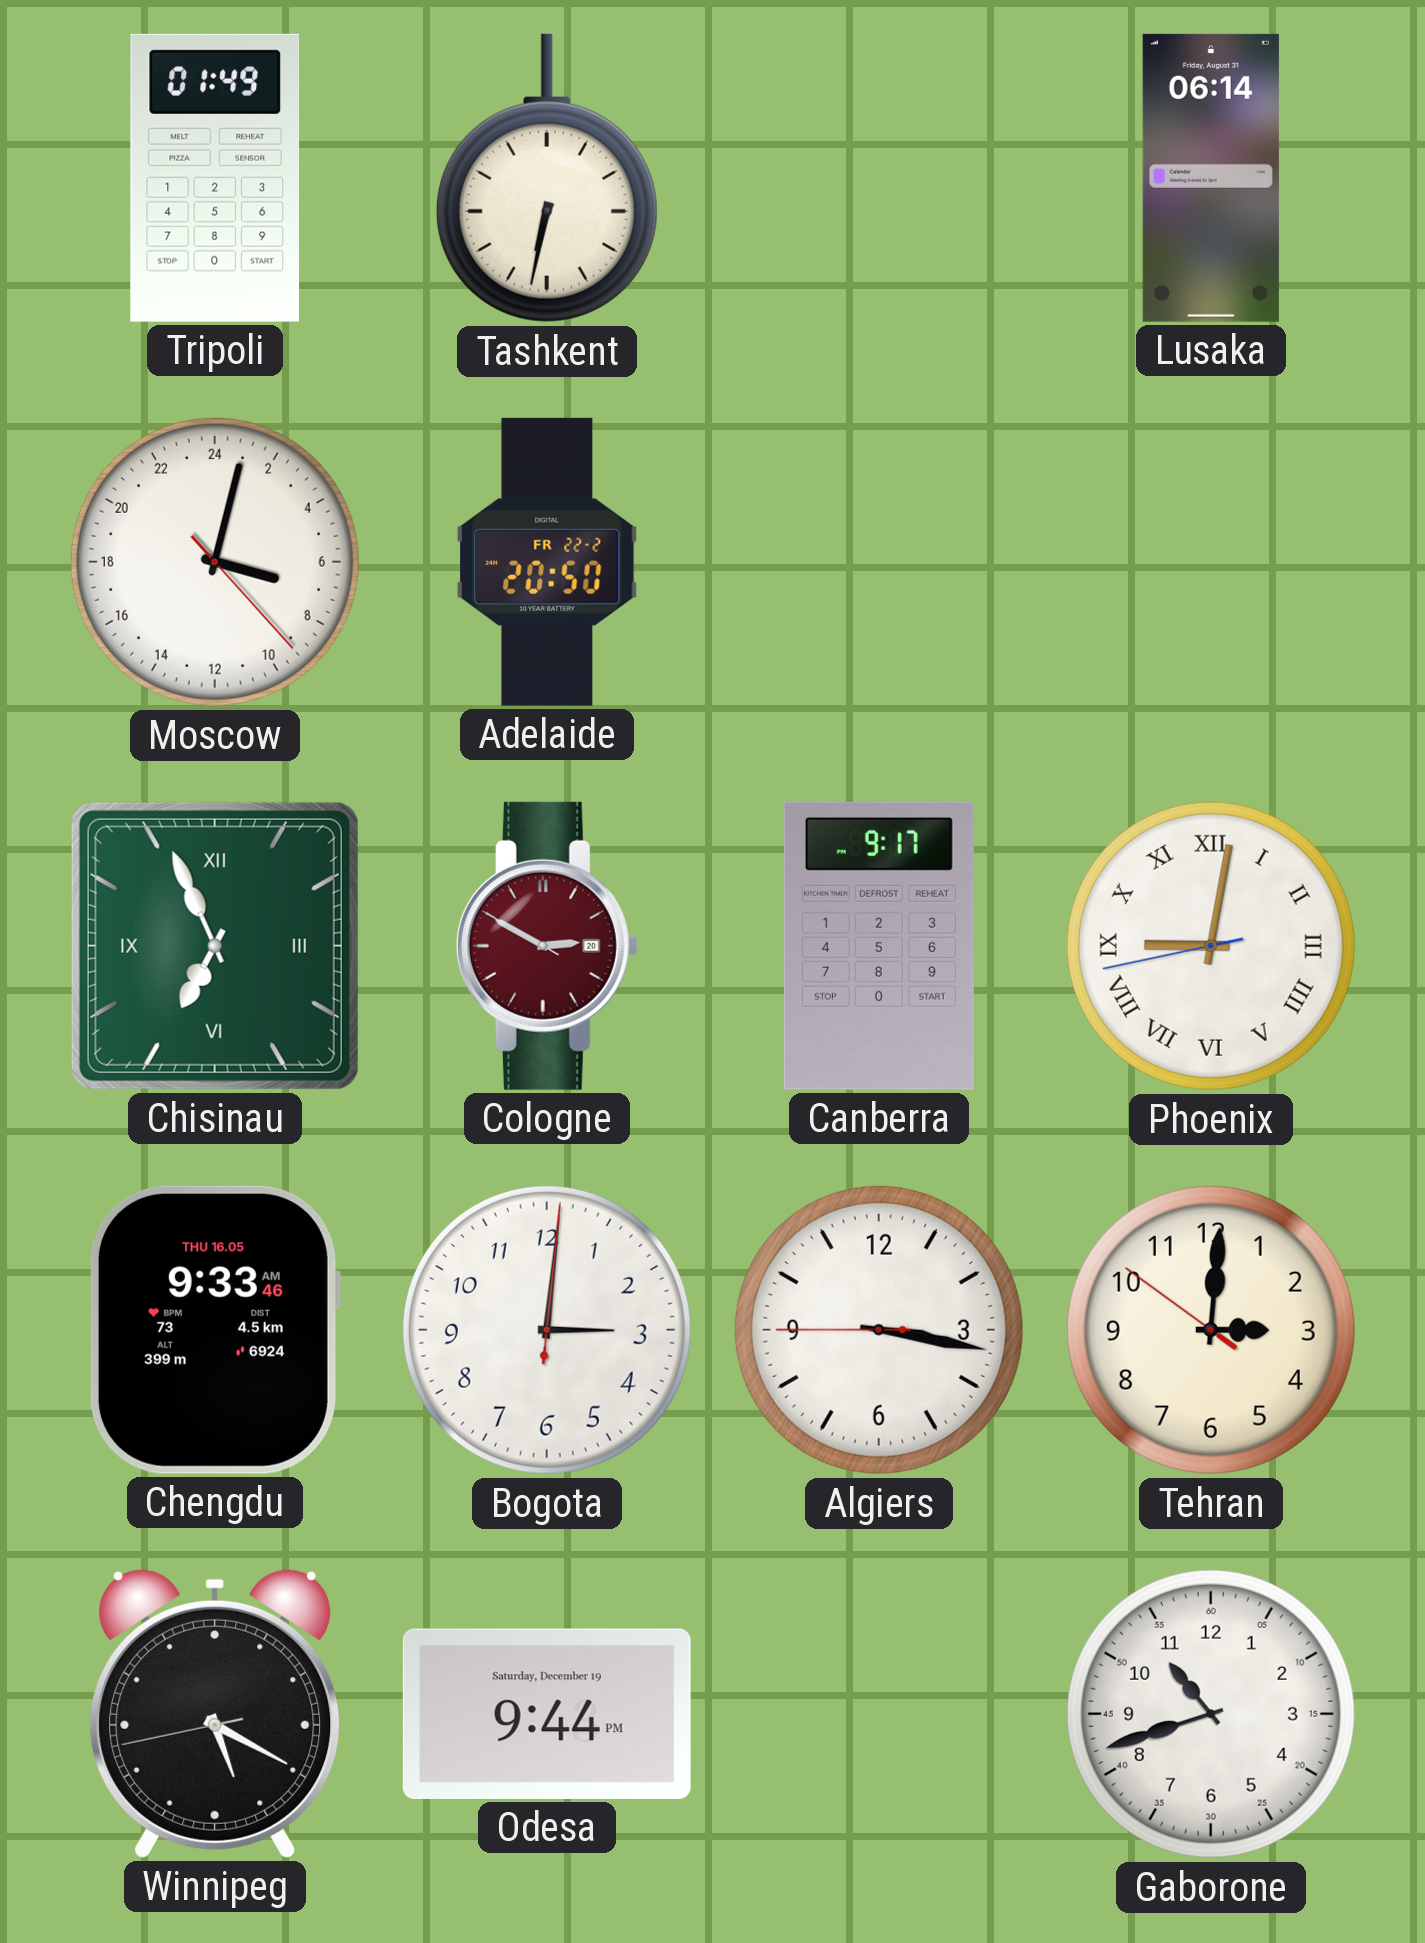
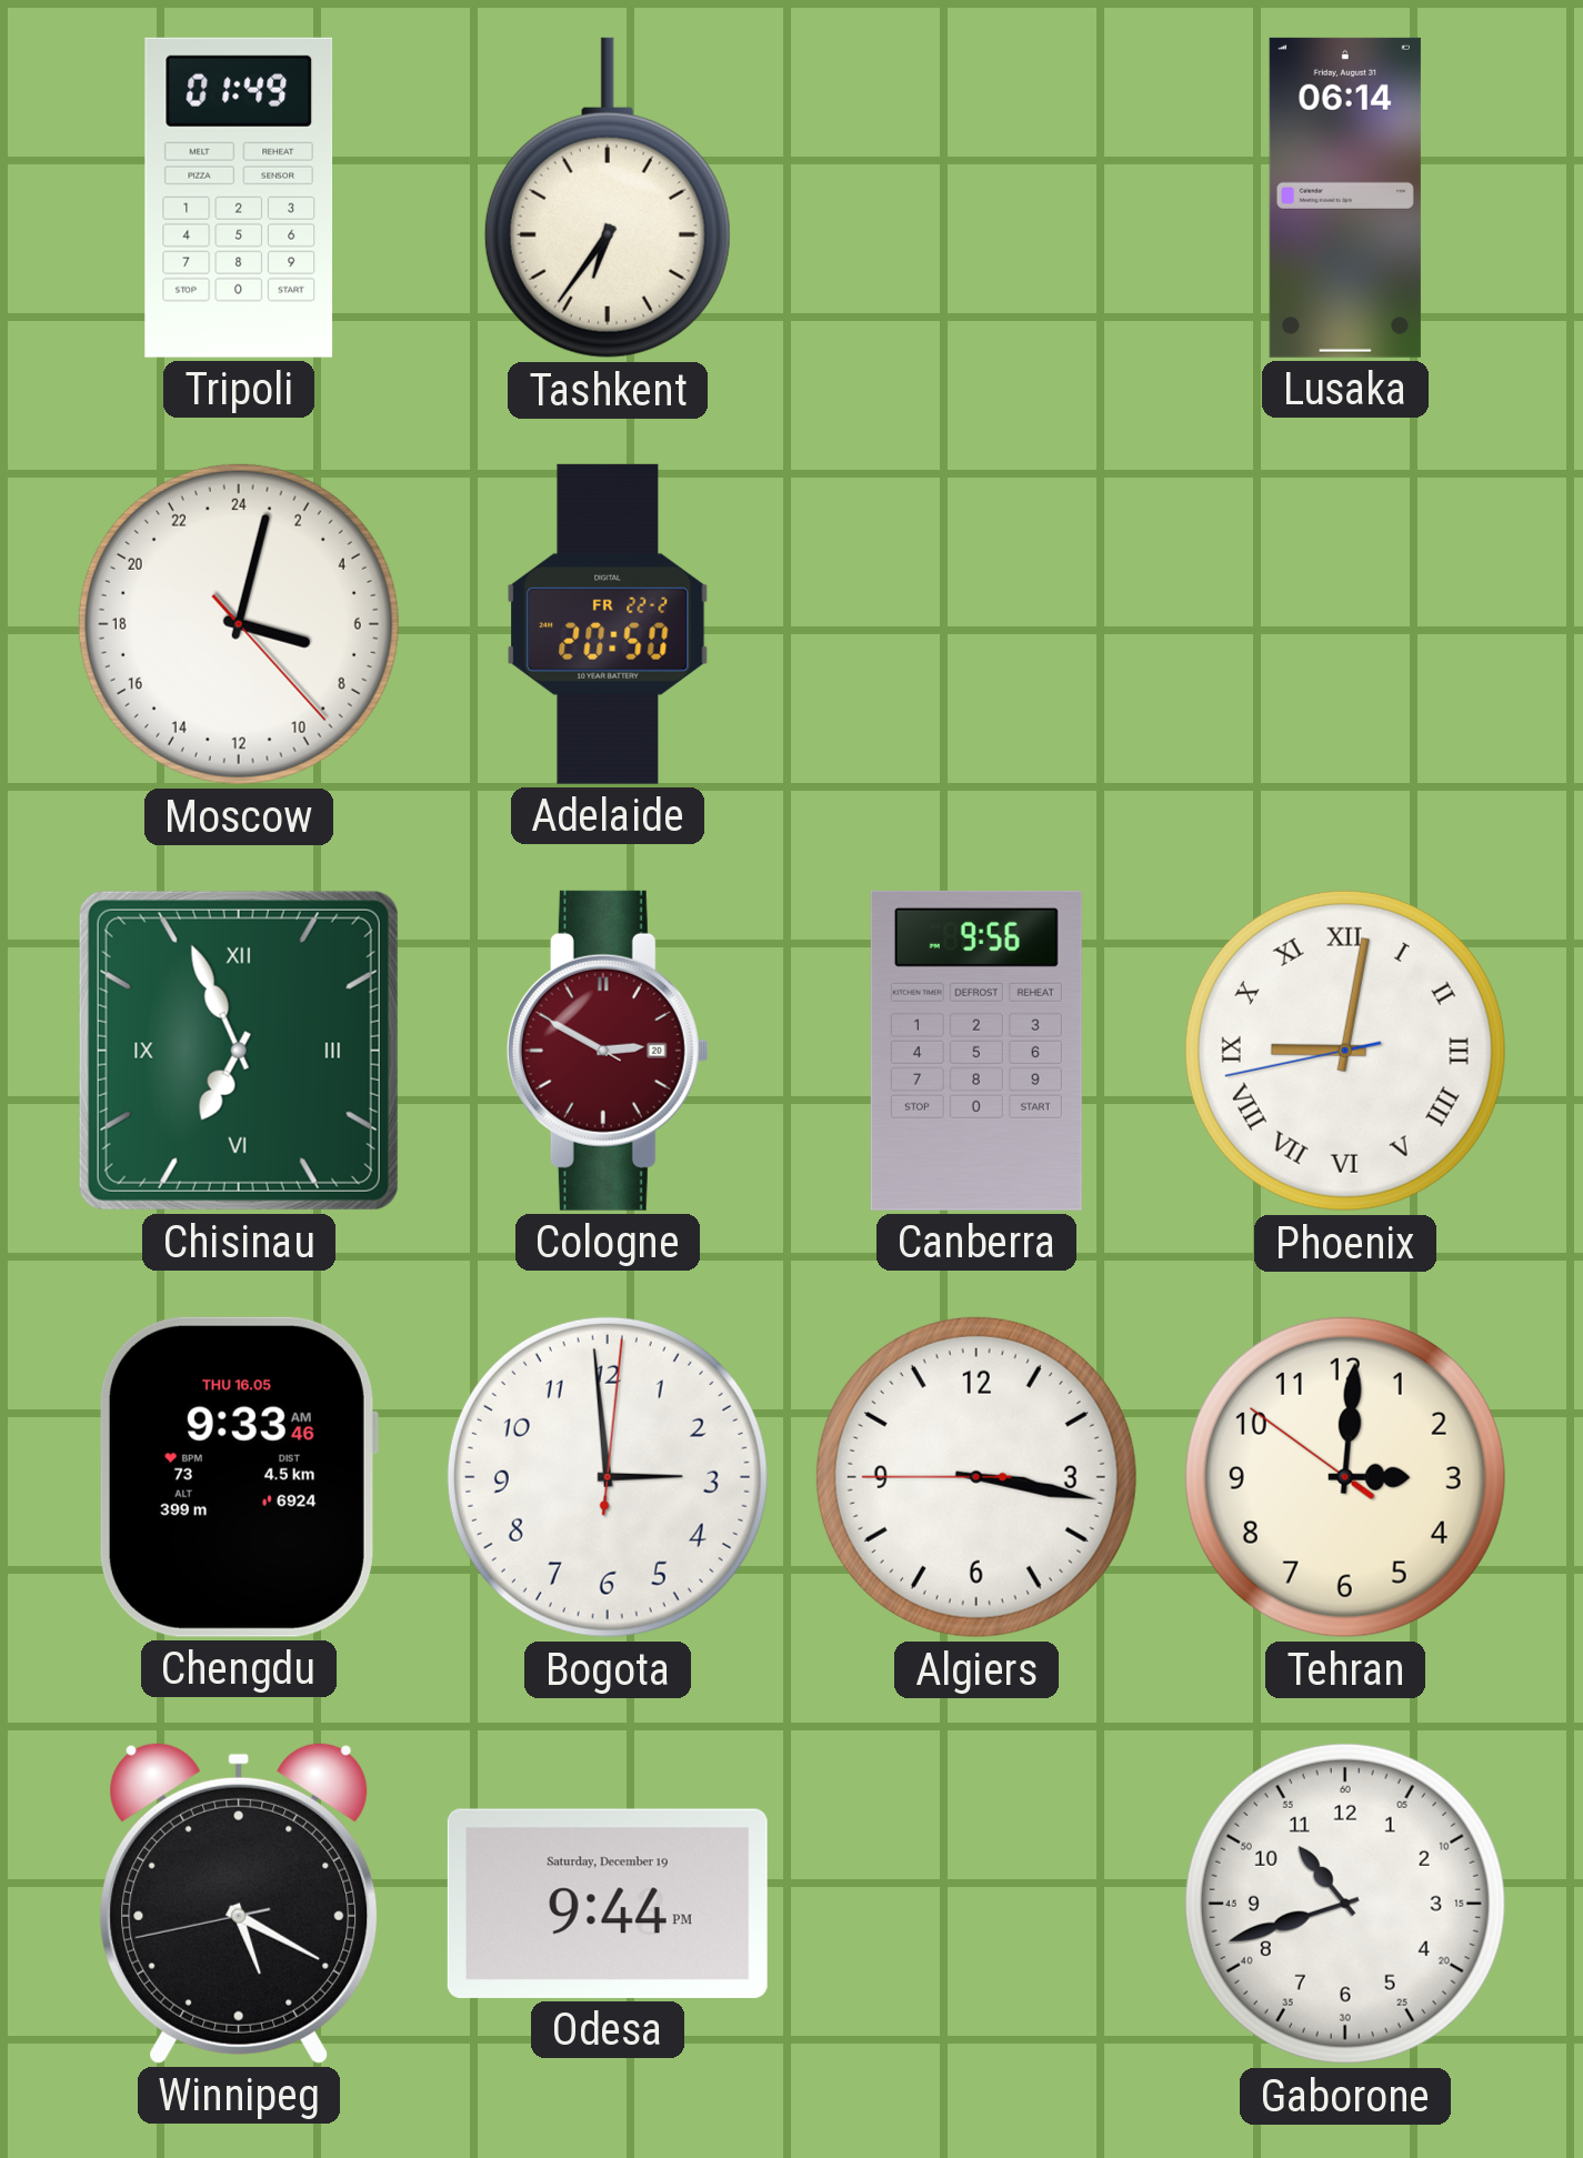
Tashkent: 6:32 -> 6:36
Canberra: 9:17 -> 9:56
Bogota: 3:01 -> 2:59
